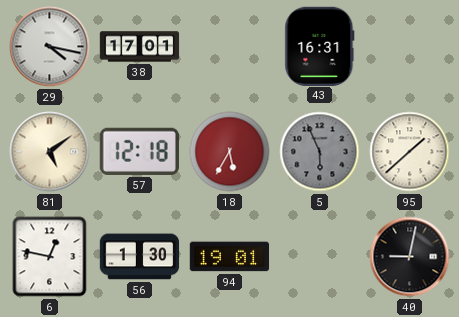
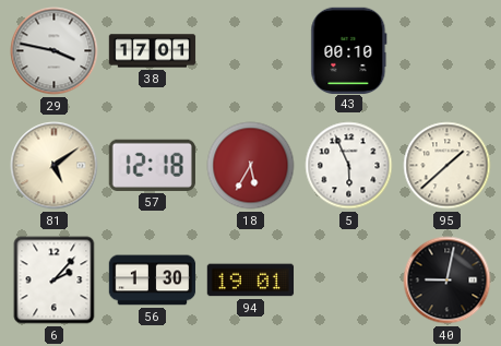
29: 4:17 -> 3:47
43: 16:31 -> 00:10
5 dial: grey -> white
6: 12:47 -> 2:07
